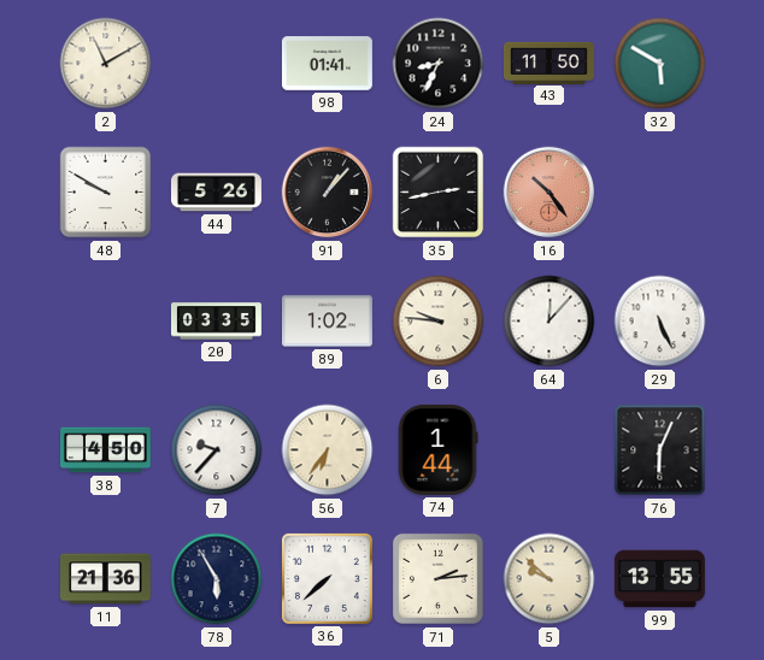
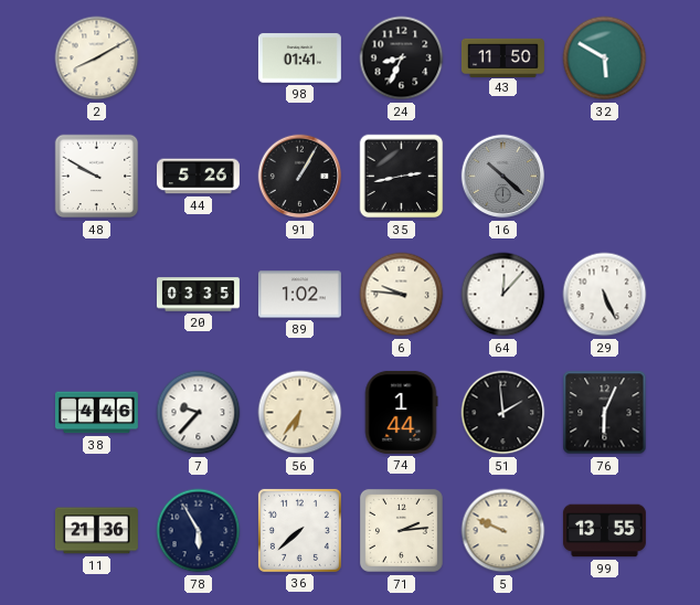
2: 11:10 -> 8:10
91: 1:07 -> 1:05
16: 10:24 -> 10:22
16 dial: salmon -> grey
38: 4:50 -> 4:46
51: none -> 1:59
5: 9:52 -> 9:49
